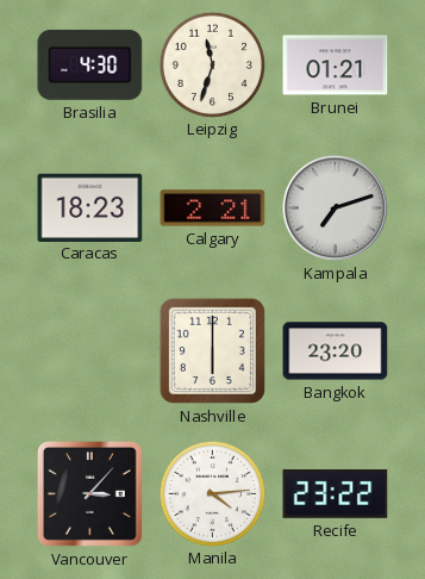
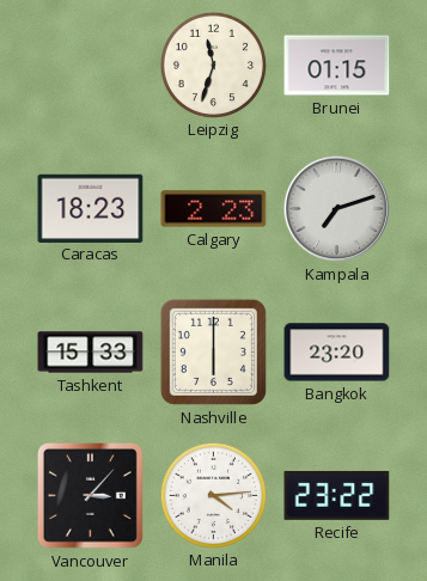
Brasilia: 4:30 -> none
Brunei: 01:21 -> 01:15
Calgary: 2:21 -> 2:23
Tashkent: none -> 15:33
